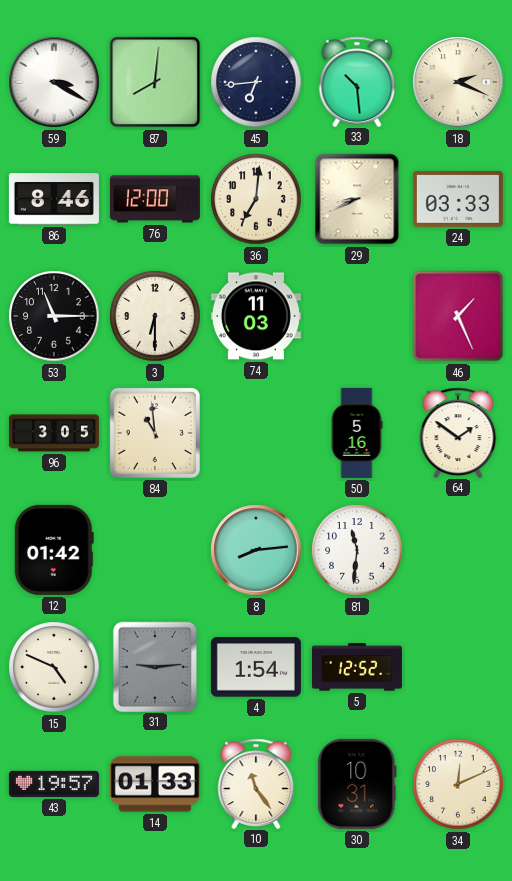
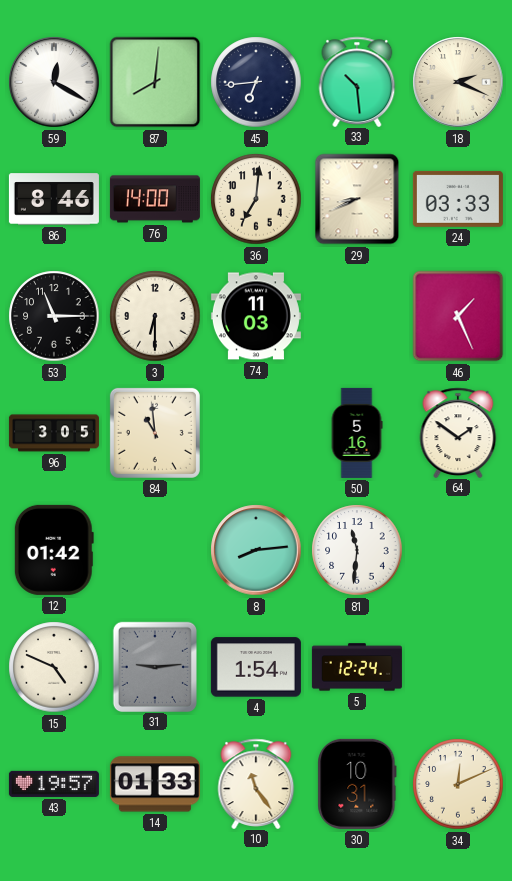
59: 3:20 -> 12:20
76: 12:00 -> 14:00
5: 12:52 -> 12:24
